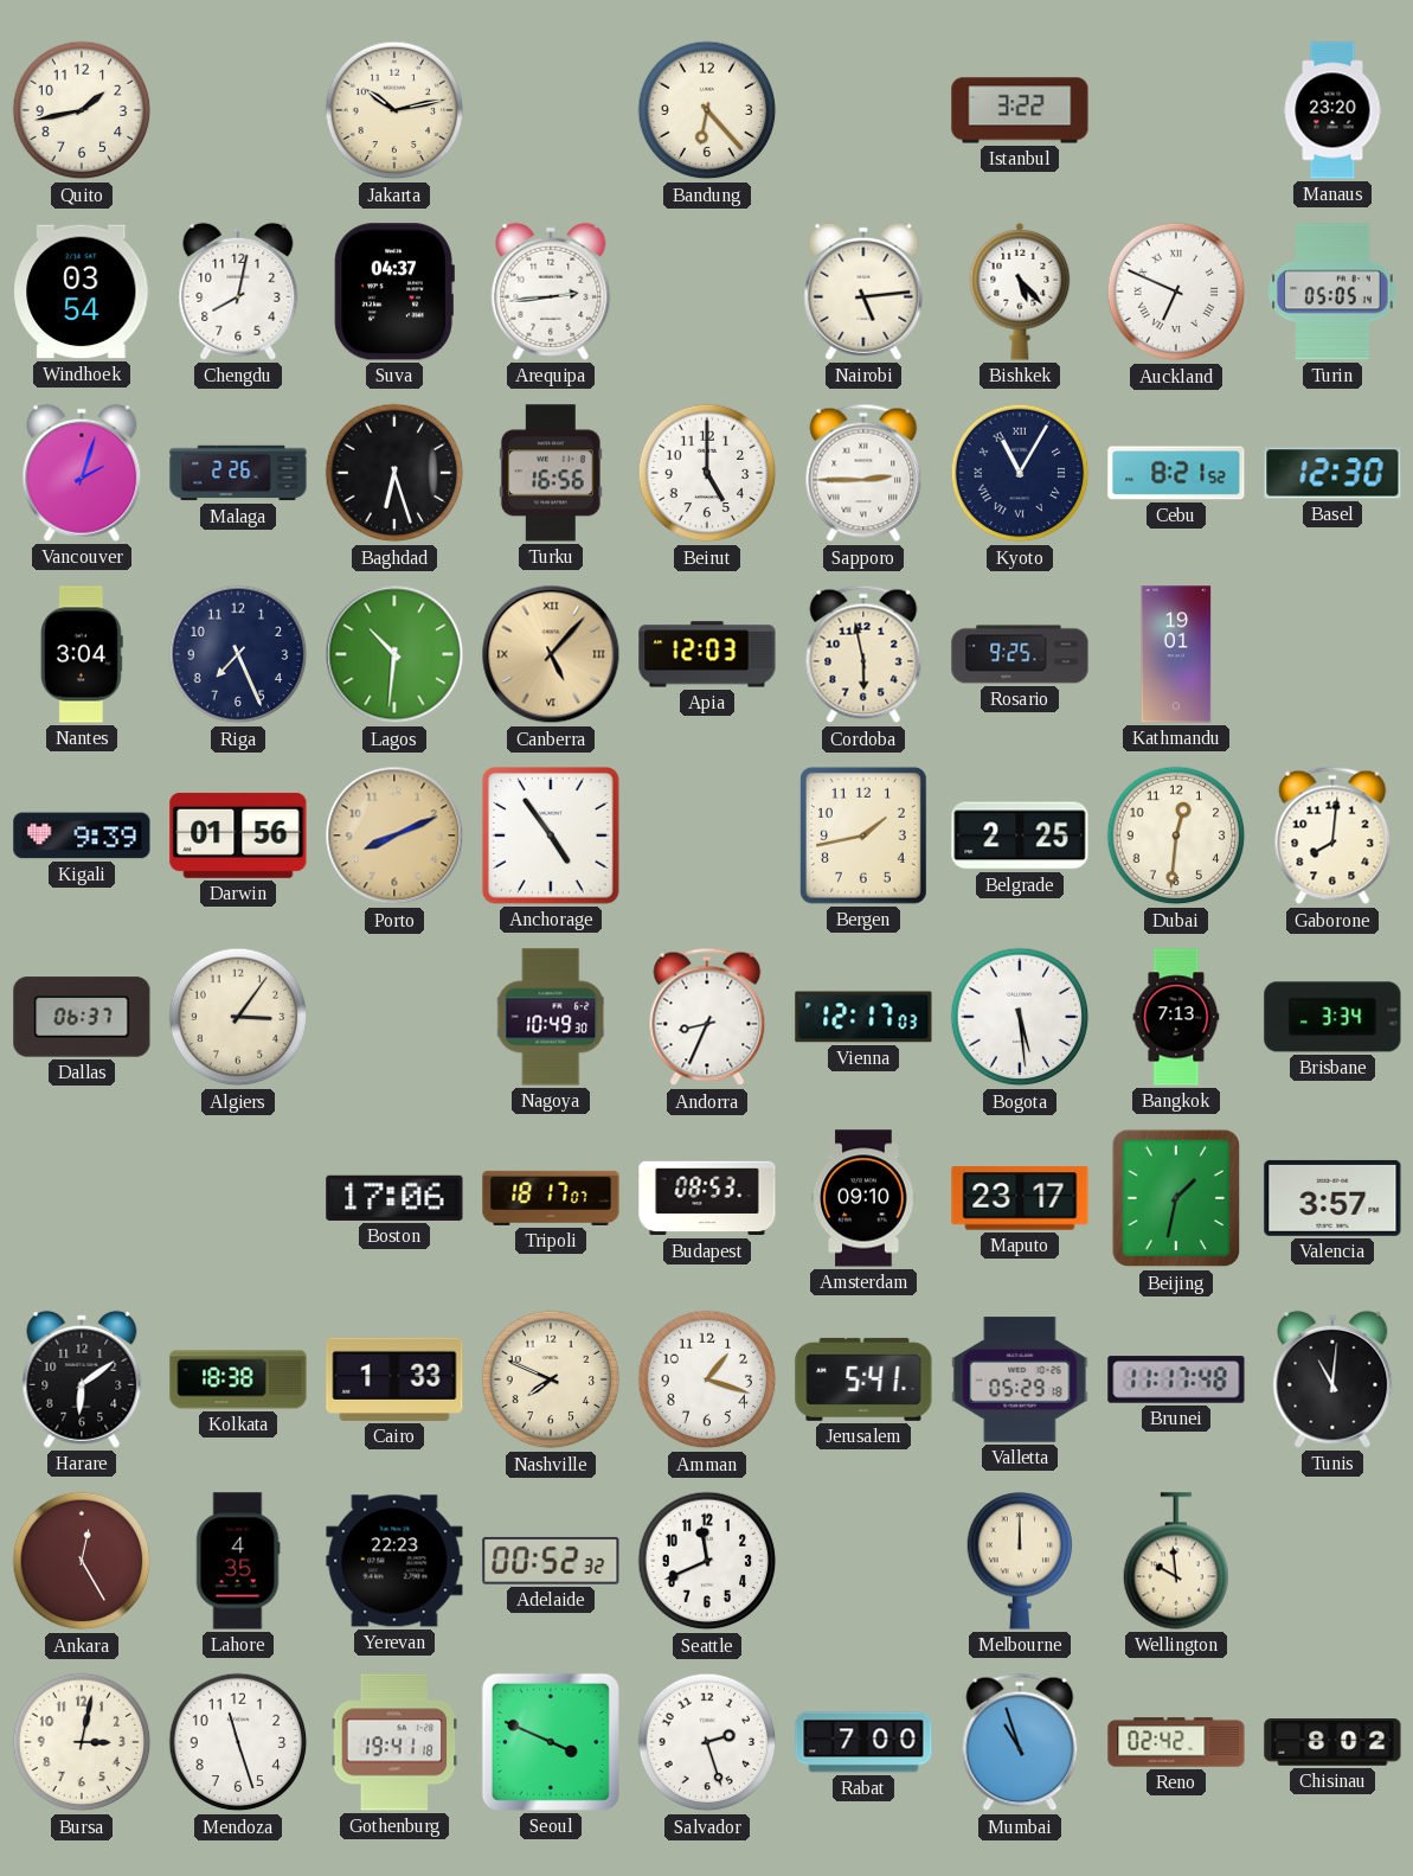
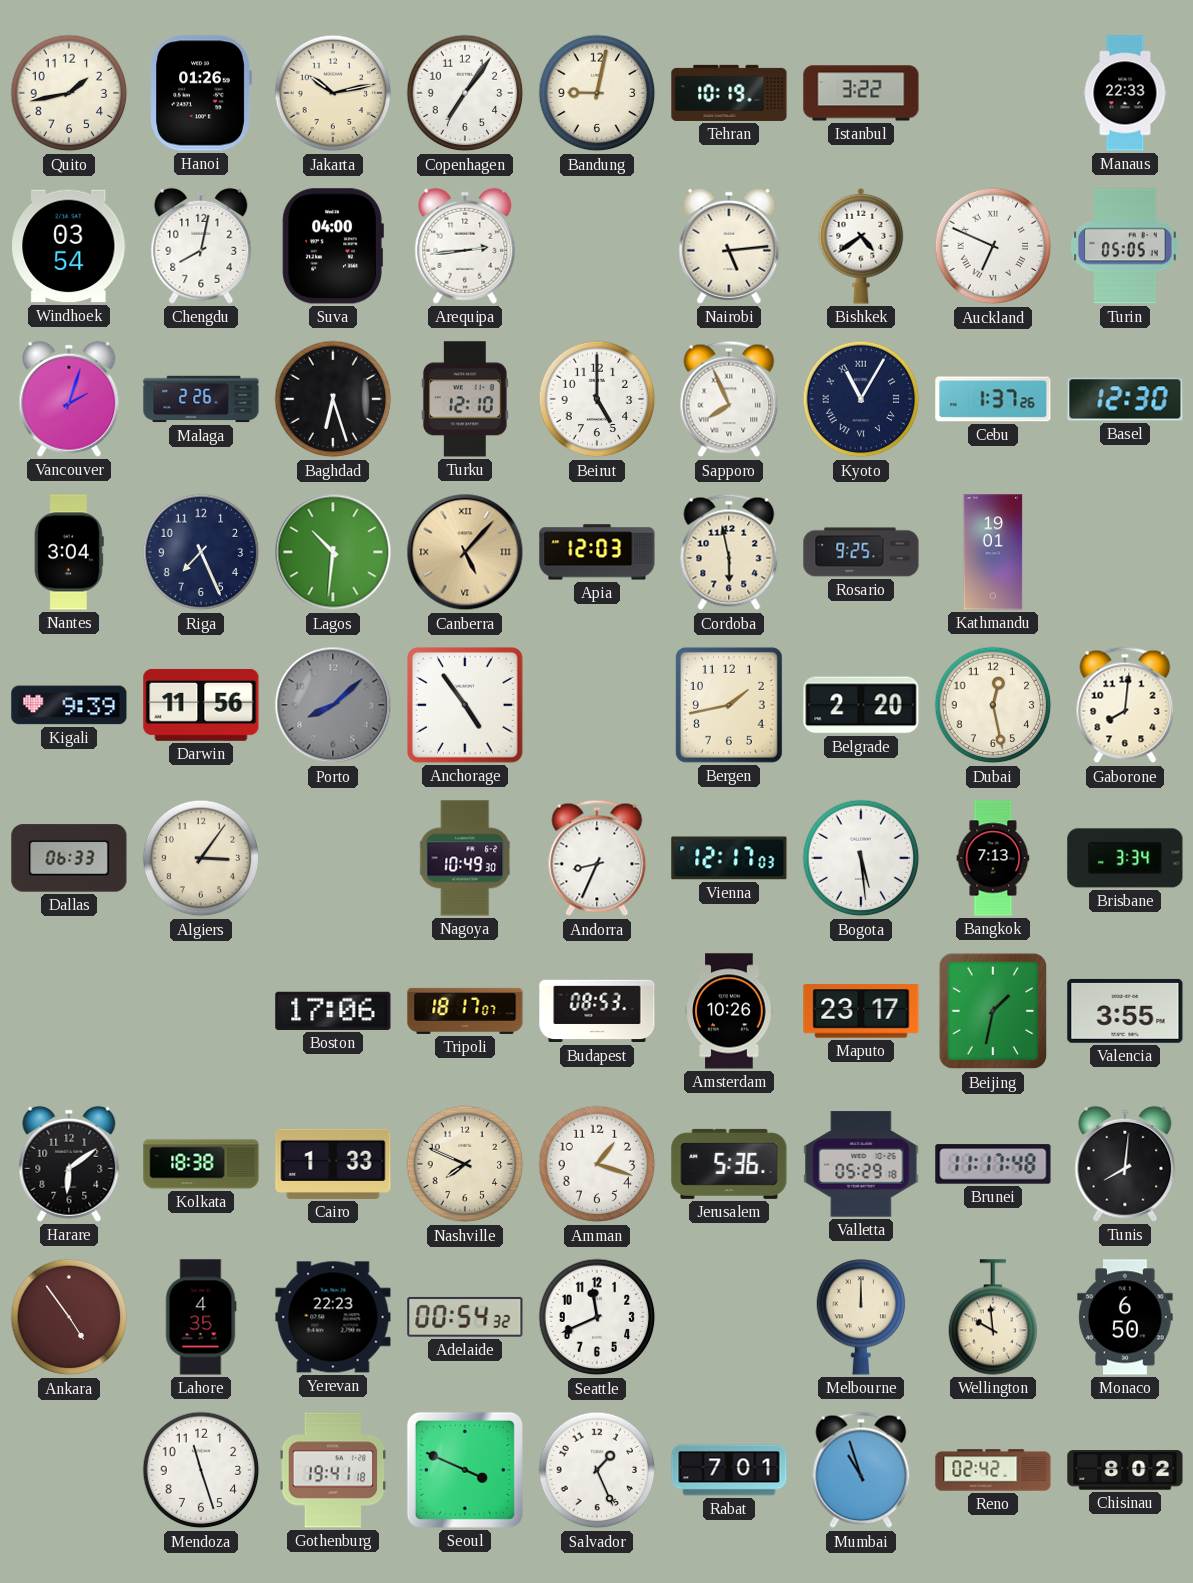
Hanoi: none -> 01:26
Copenhagen: none -> 7:06
Bandung: 6:23 -> 9:02
Tehran: none -> 10:19
Manaus: 23:20 -> 22:33
Suva: 04:37 -> 04:00
Bishkek: 5:23 -> 4:39
Turku: 16:56 -> 12:10
Sapporo: 2:45 -> 7:56
Cebu: 8:21 -> 1:37
Darwin: 01:56 -> 11:56
Porto: 8:11 -> 8:08
Porto dial: champagne -> grey
Belgrade: 2:25 -> 2:20
Dubai: 12:31 -> 12:28
Dallas: 06:37 -> 06:33
Amsterdam: 09:10 -> 10:26
Valencia: 3:57 -> 3:55
Jerusalem: 5:41 -> 5:36
Tunis: 11:01 -> 8:01
Ankara: 12:25 -> 4:54
Adelaide: 00:52 -> 00:54
Monaco: none -> 6:50
Bursa: 3:02 -> none
Salvador: 2:27 -> 1:26
Rabat: 7:00 -> 7:01
